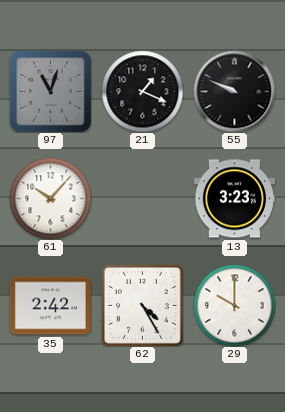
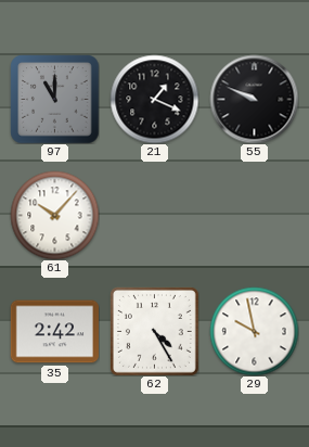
97: 11:03 -> 11:00
13: 3:23 -> none
29: 10:00 -> 9:58
